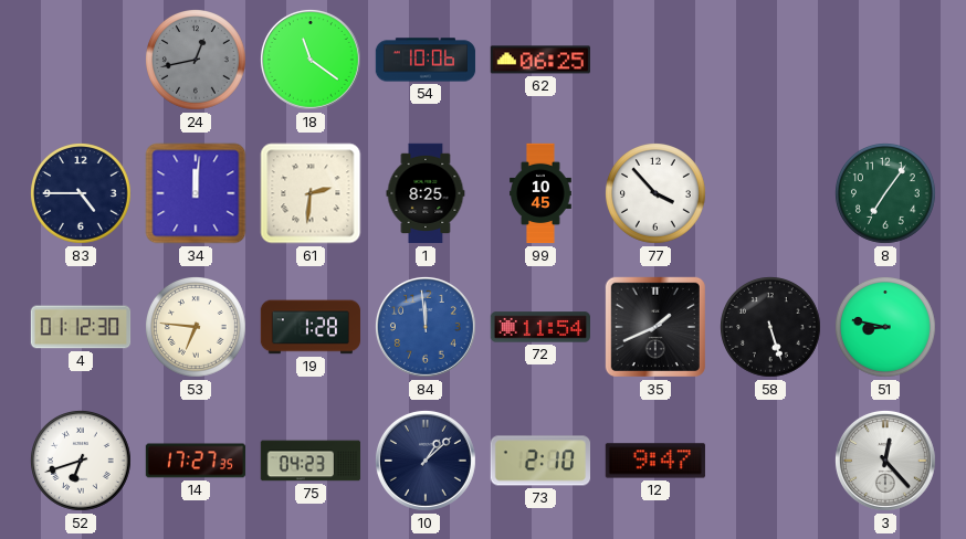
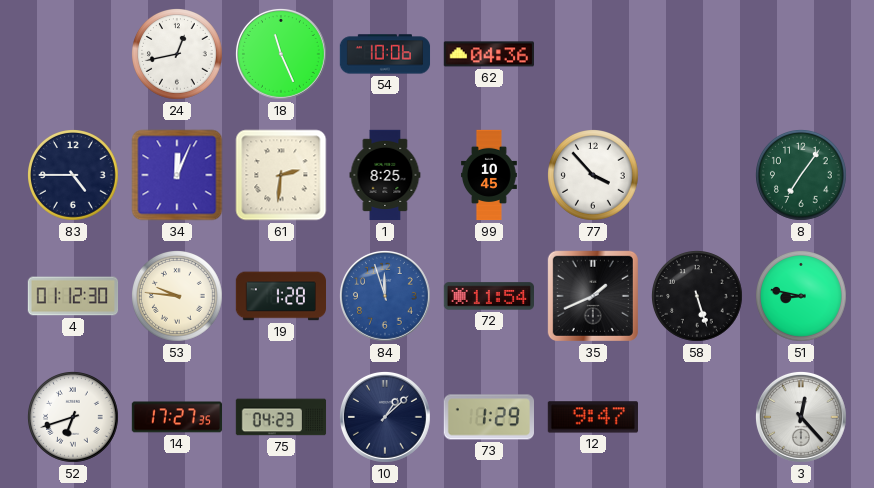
24 dial: grey -> white
18: 11:21 -> 11:26
62: 06:25 -> 04:36
34: 12:01 -> 12:04
53: 6:46 -> 9:46
84: 11:59 -> 11:57
73: 2:10 -> 1:29
